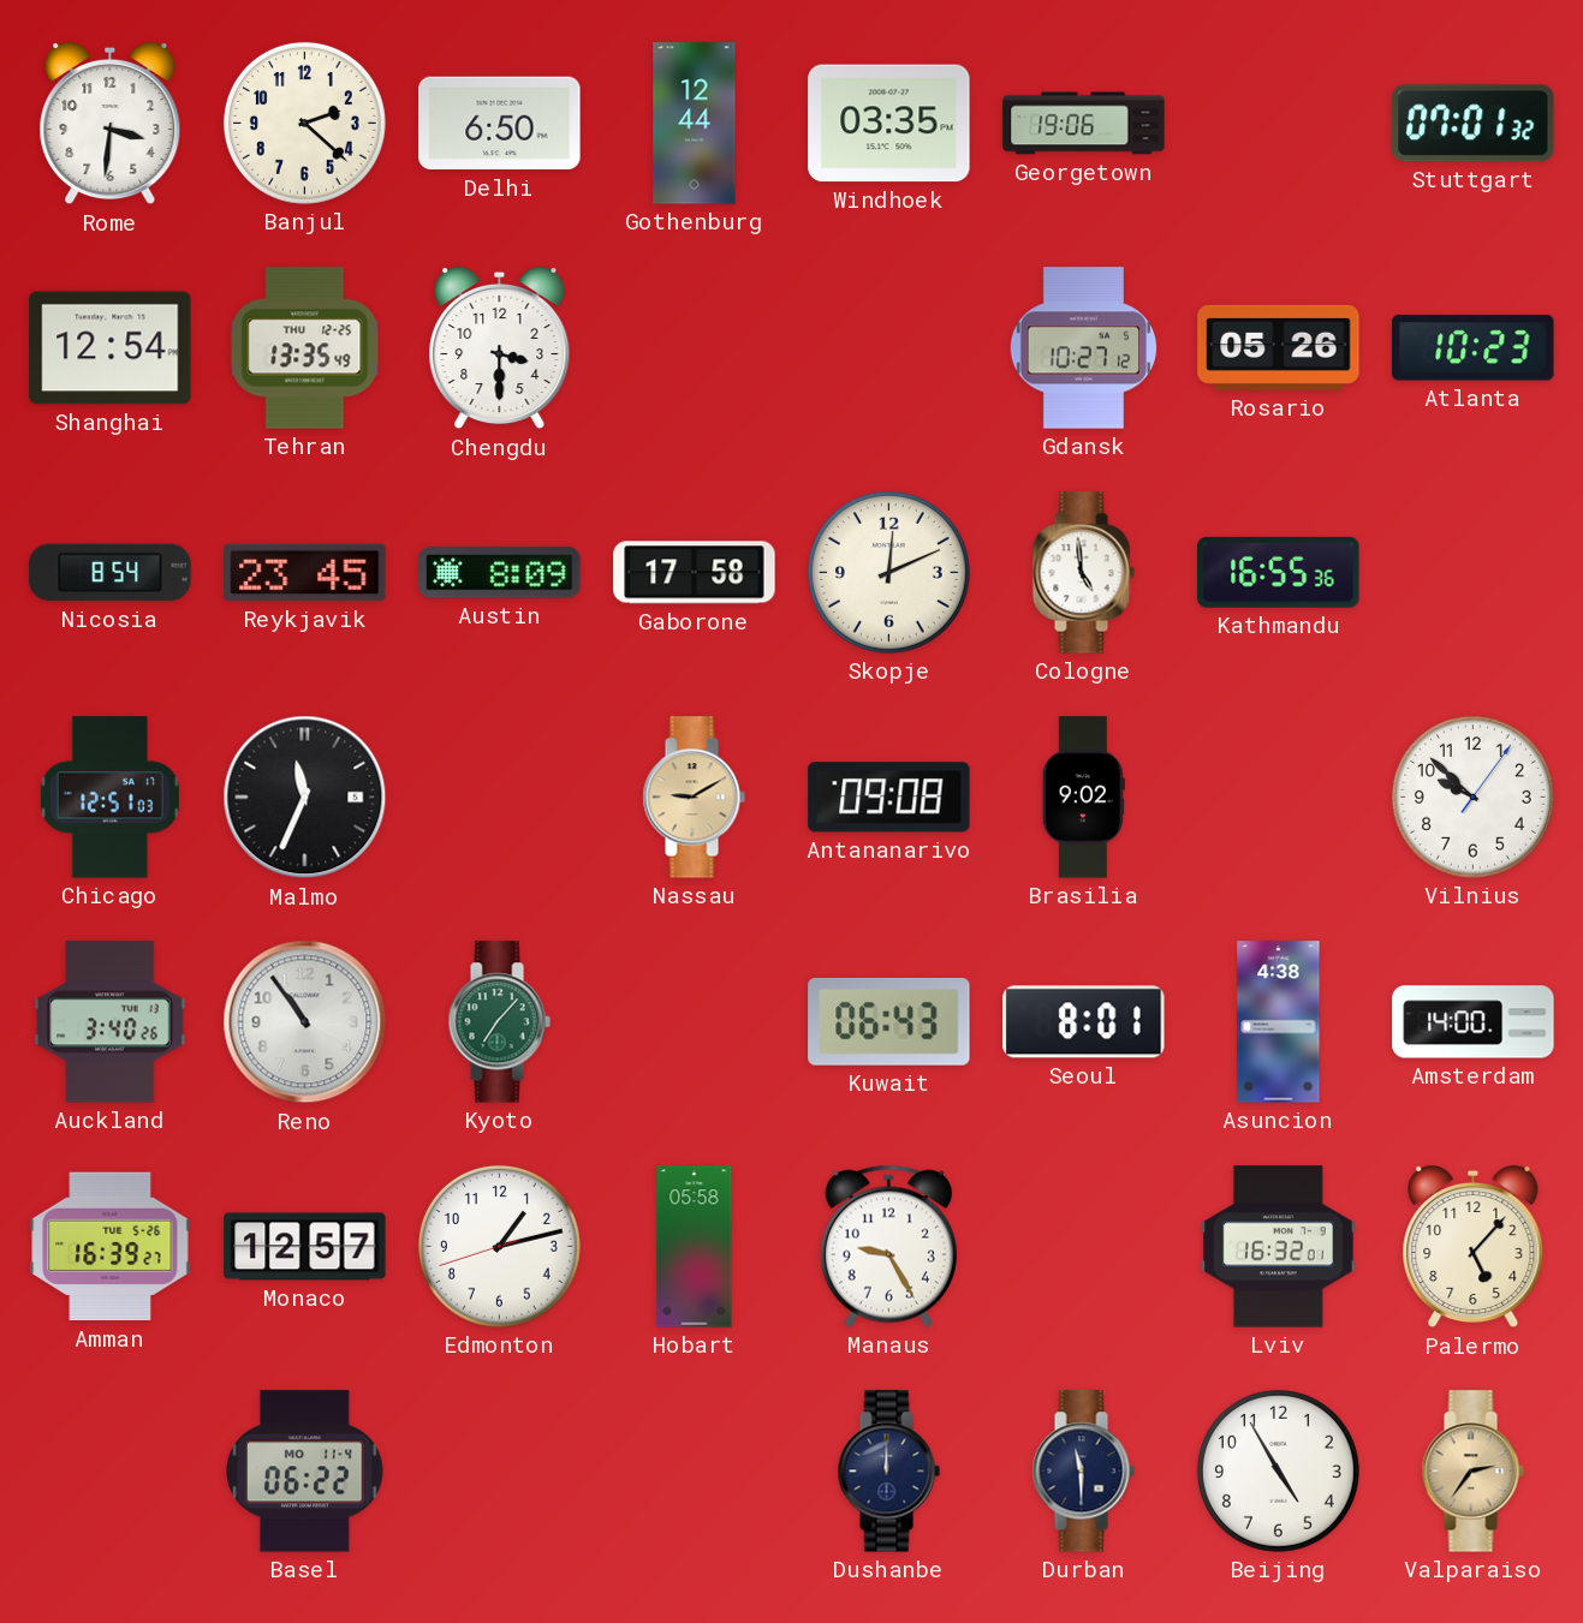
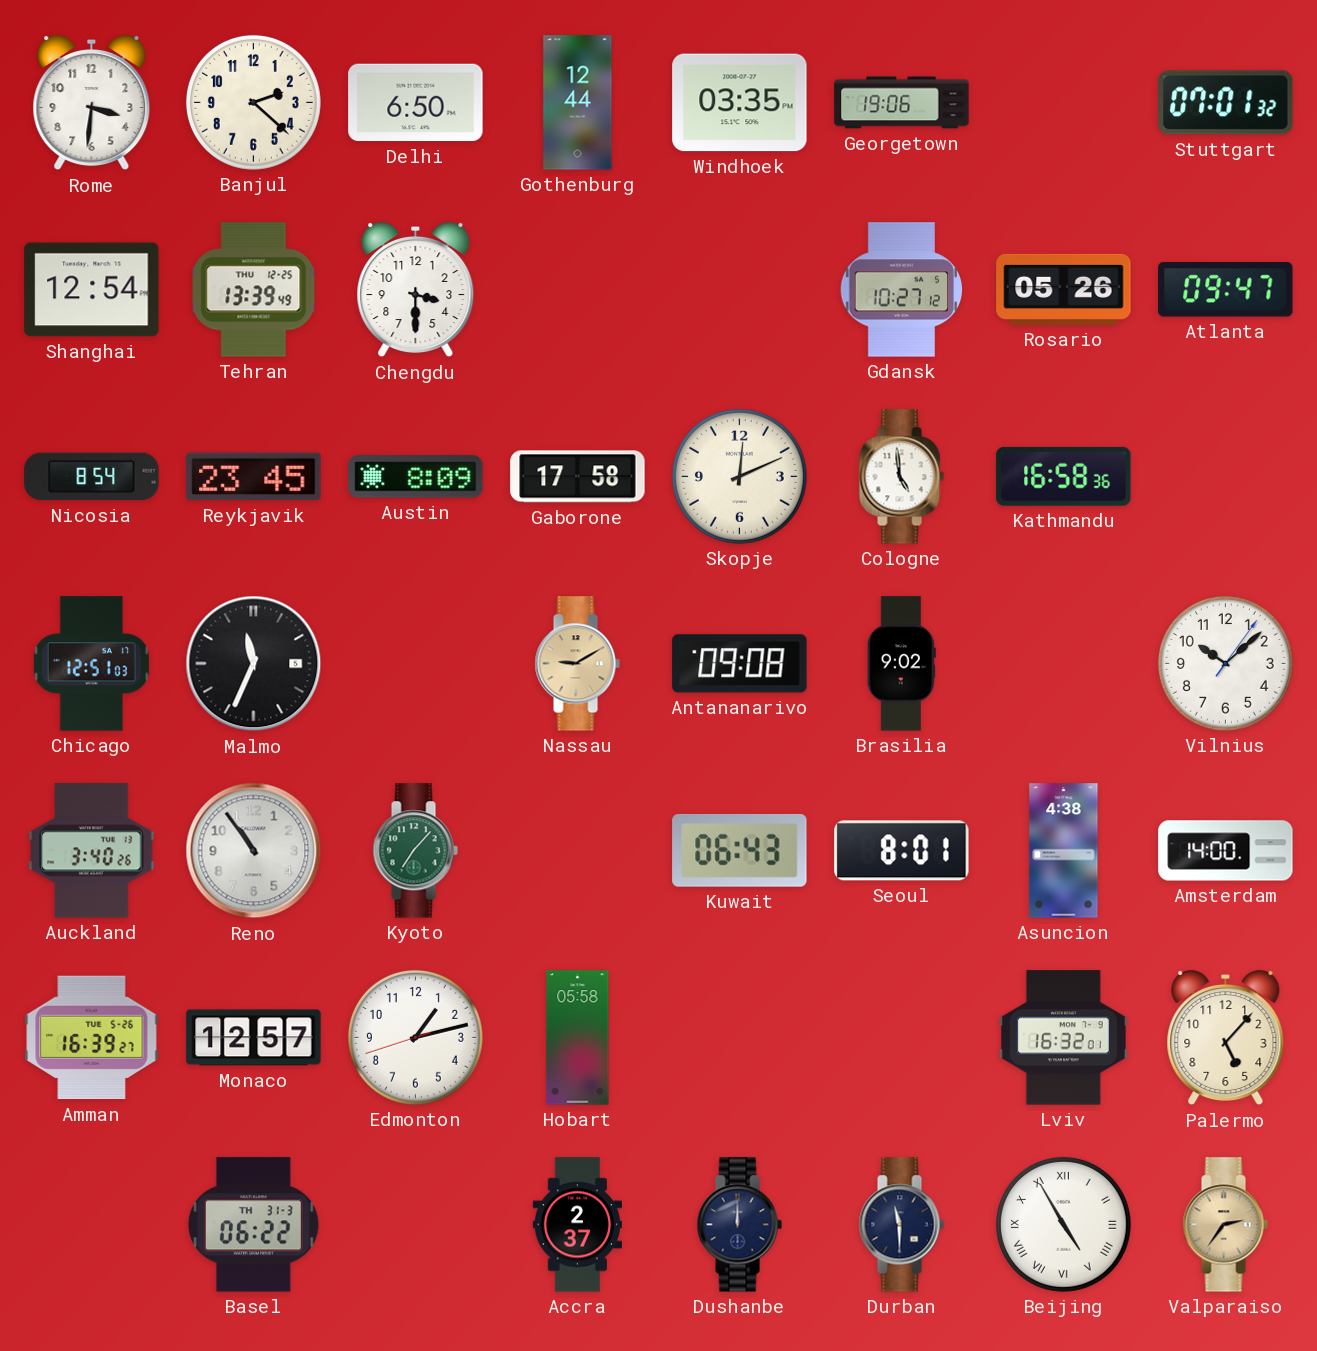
Tehran: 13:35 -> 13:39
Atlanta: 10:23 -> 09:47
Kathmandu: 16:55 -> 16:58
Vilnius: 9:52 -> 10:08
Manaus: 9:25 -> none
Basel date: MO 11-4 -> TH 31-3
Accra: none -> 2:37
Beijing numerals: Arabic -> Roman
